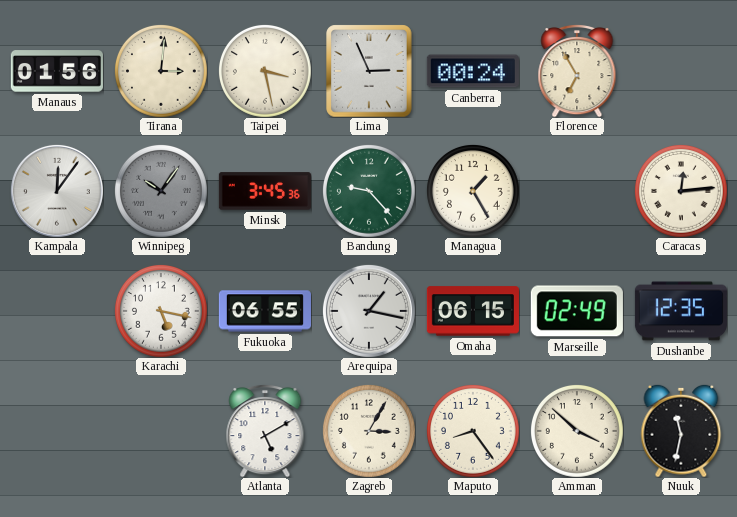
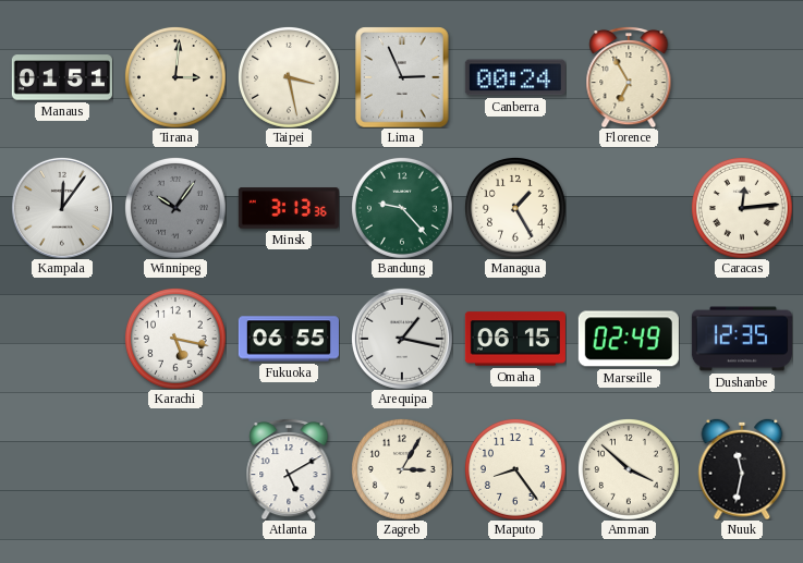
Manaus: 01:56 -> 01:51
Minsk: 3:45 -> 3:13
